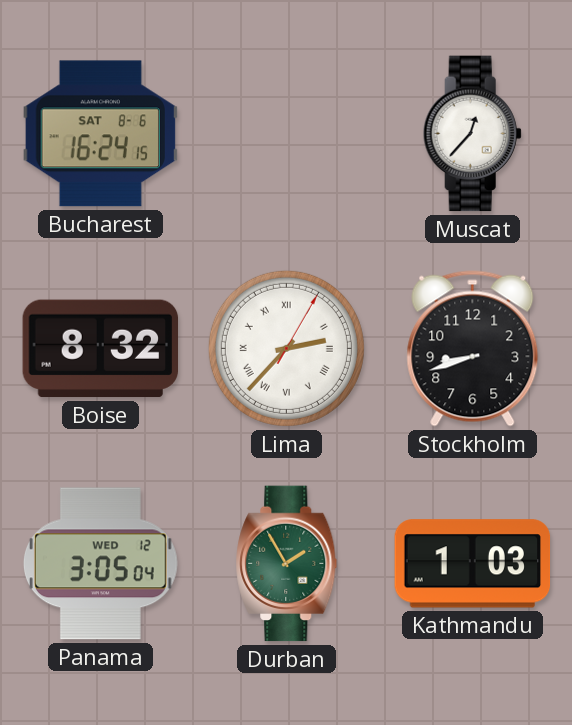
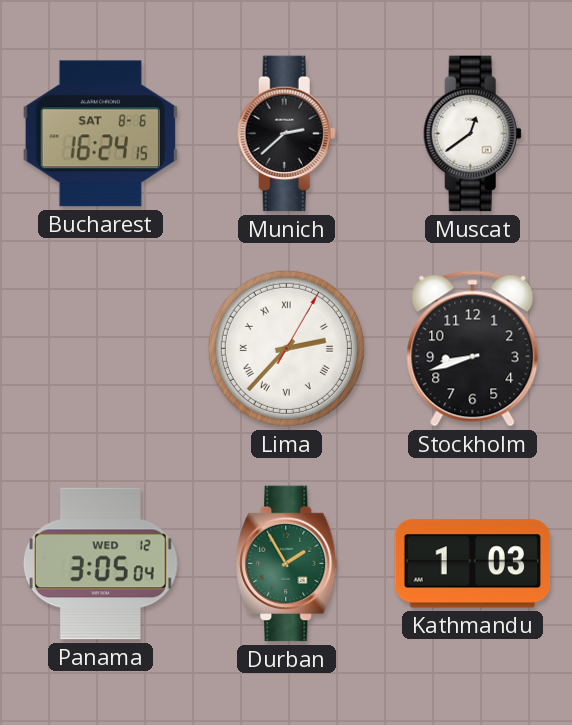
Munich: none -> 2:38
Muscat: 12:37 -> 12:39
Boise: 8:32 -> none
